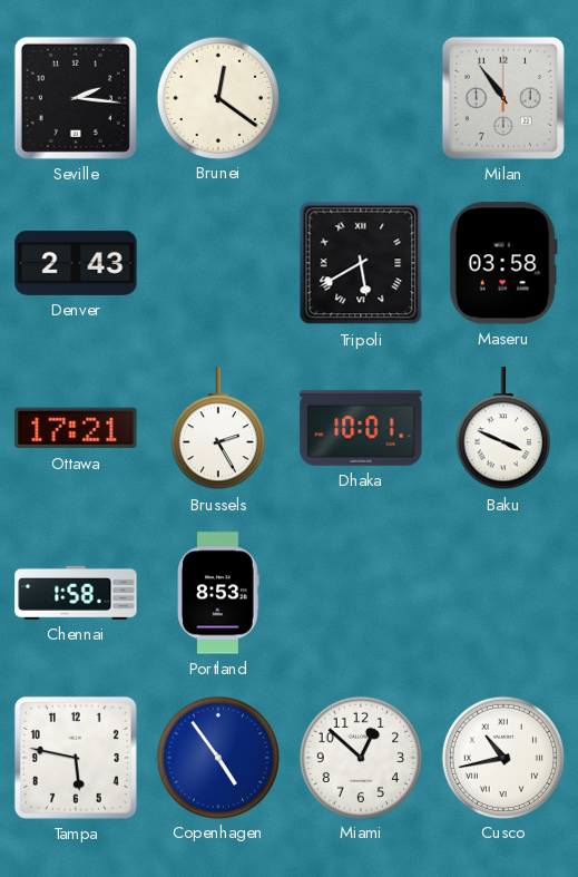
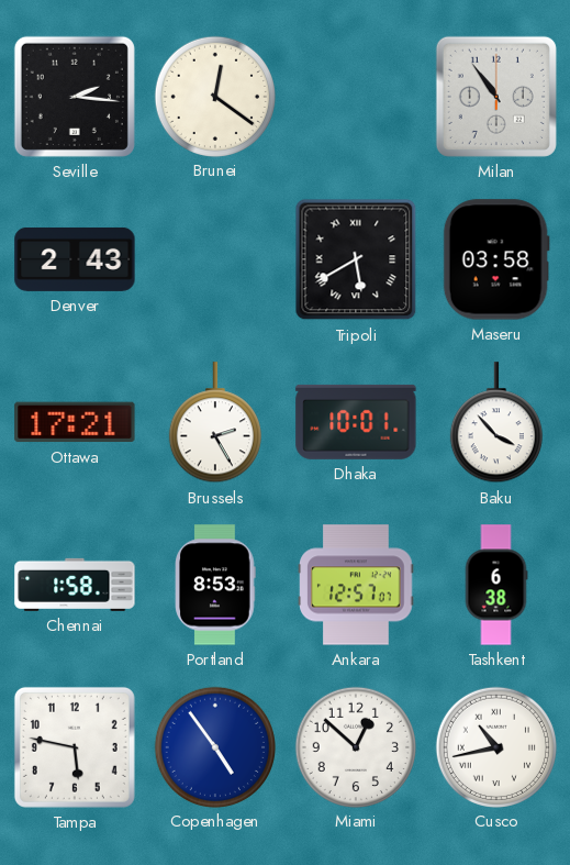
Baku: 3:49 -> 3:53
Ankara: none -> 12:57
Tashkent: none -> 6:38
